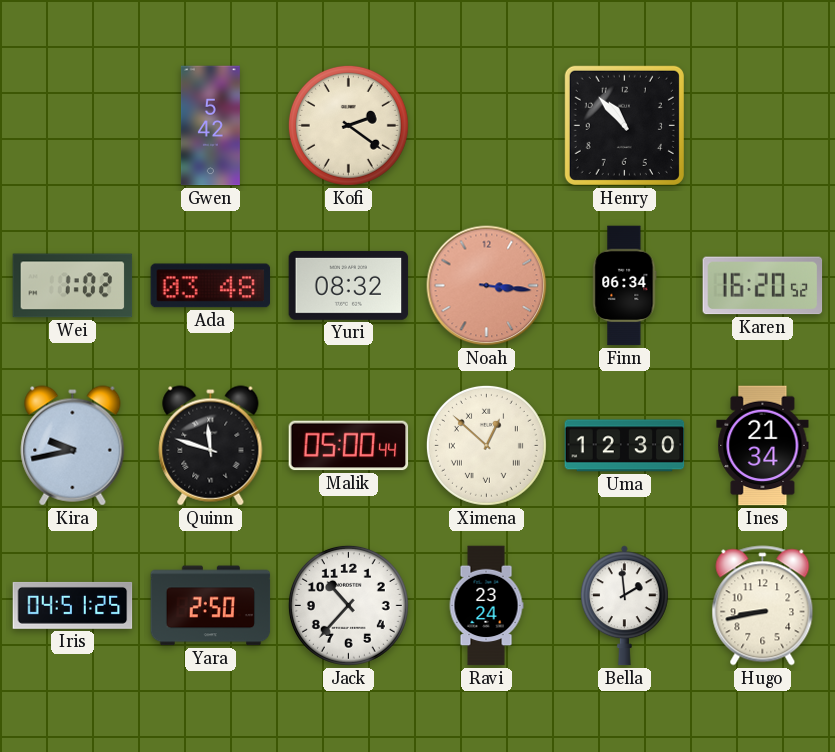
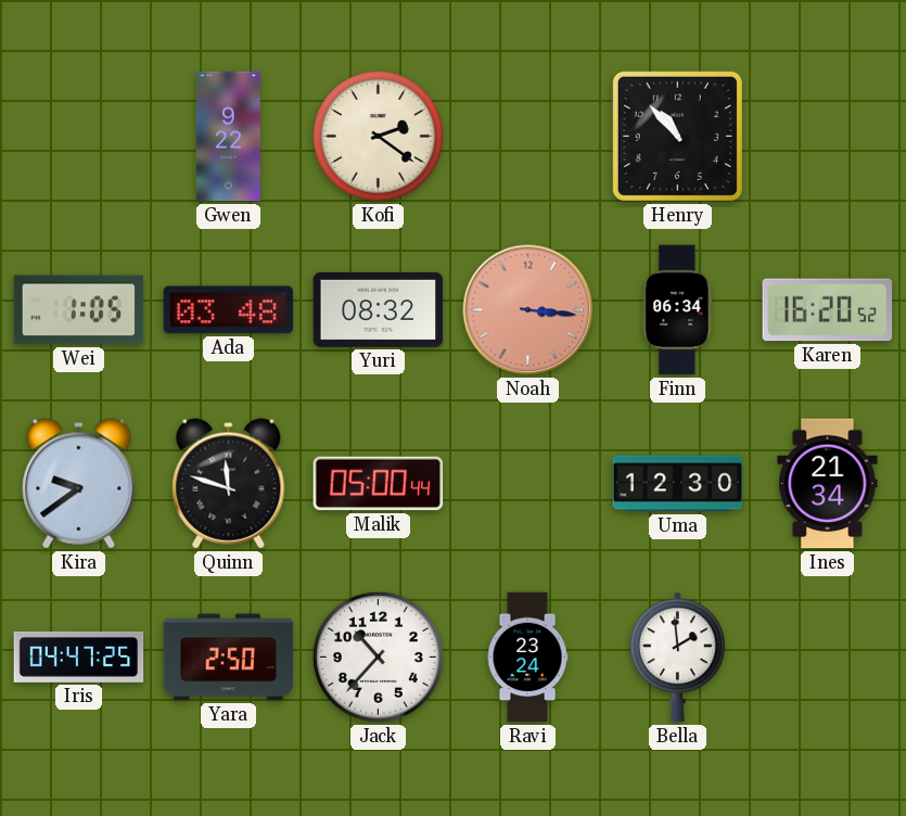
Gwen: 5:42 -> 9:22
Wei: 1:02 -> 1:05
Kira: 9:43 -> 9:39
Ximena: 12:52 -> none
Iris: 04:51 -> 04:47
Hugo: 8:43 -> none
